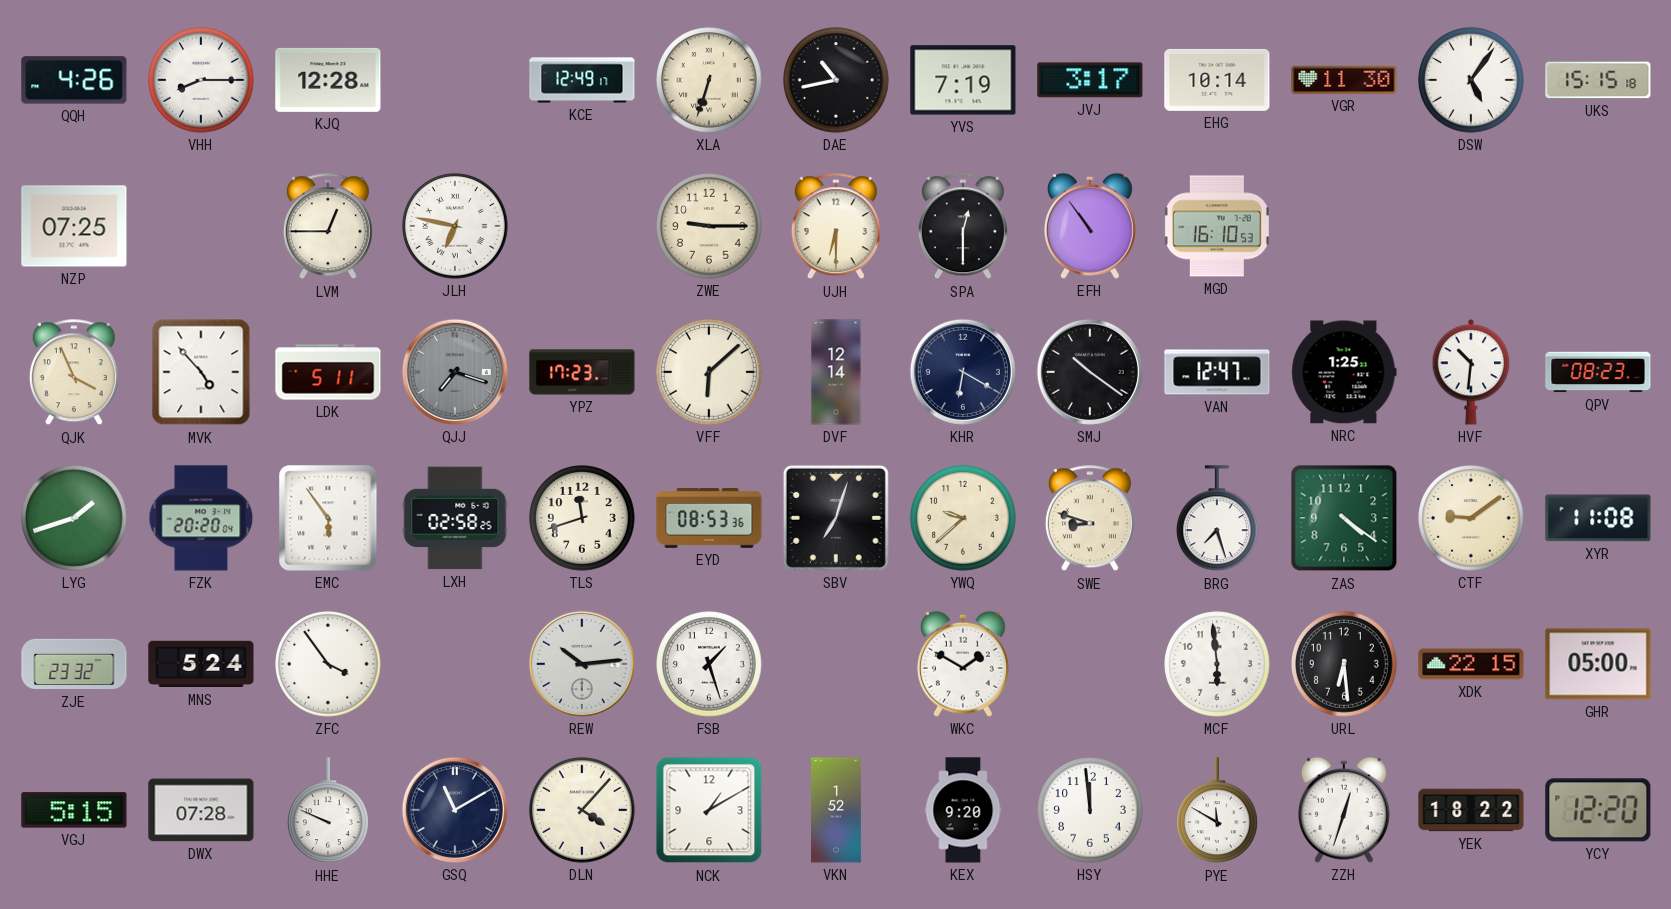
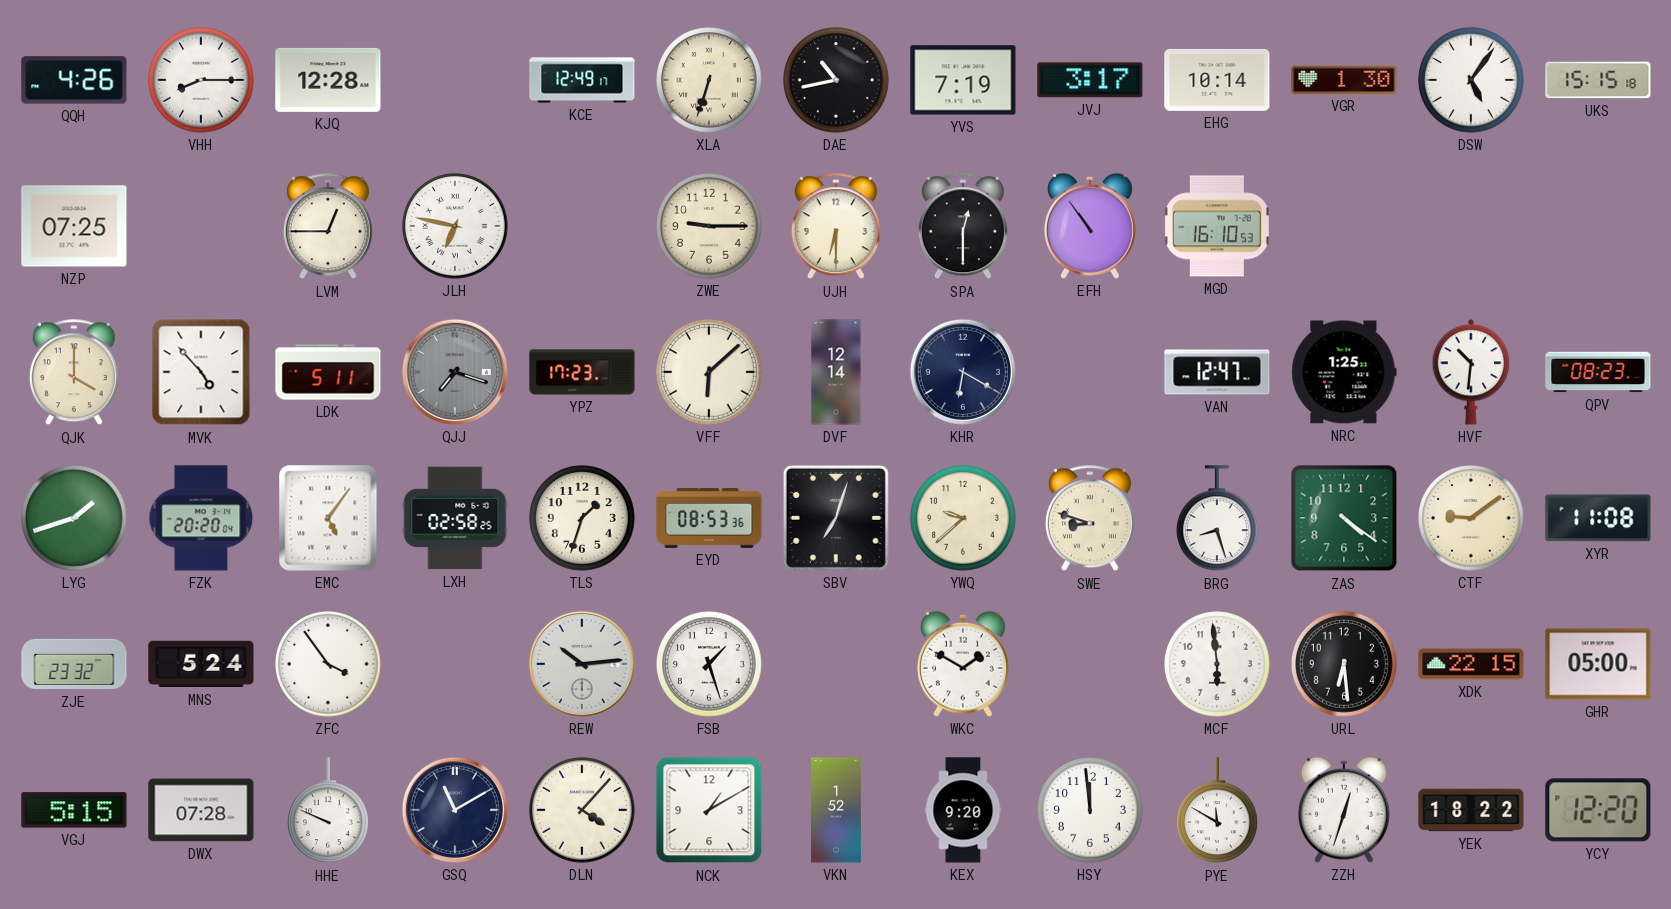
VGR: 11:30 -> 1:30
QJK: 3:56 -> 4:00
SMJ: 10:21 -> none
EMC: 5:54 -> 5:06
TLS: 11:42 -> 1:33
BRG: 7:27 -> 8:27
